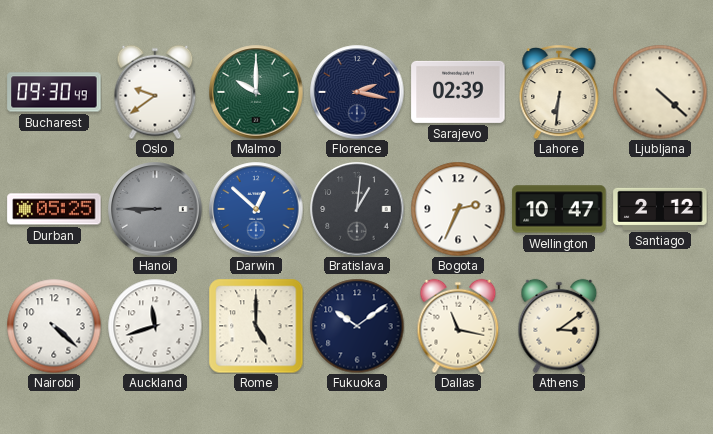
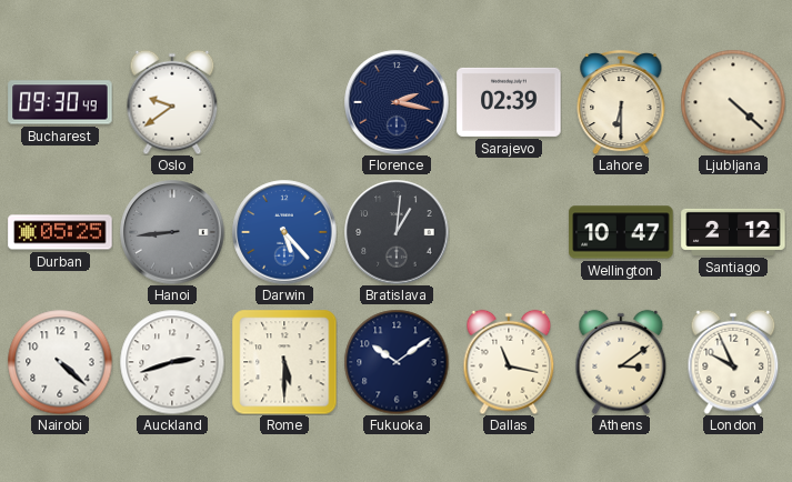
Malmo: 10:00 -> none
Lahore: 6:31 -> 6:30
Hanoi: 8:45 -> 8:44
Darwin: 12:52 -> 5:23
Bogota: 2:34 -> none
Auckland: 11:42 -> 2:42
Rome: 5:00 -> 5:30
London: none -> 9:56
